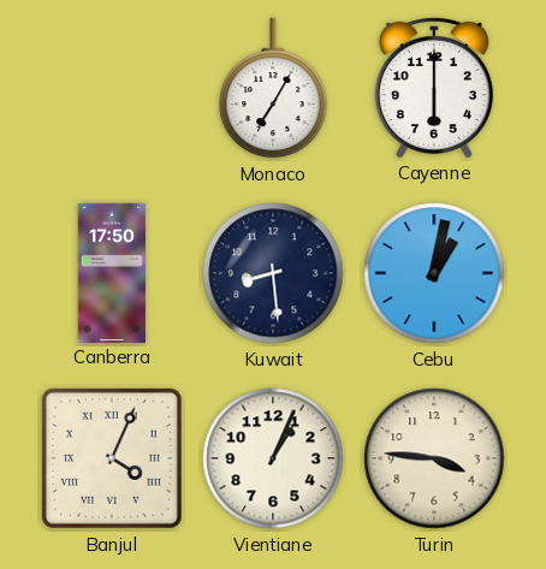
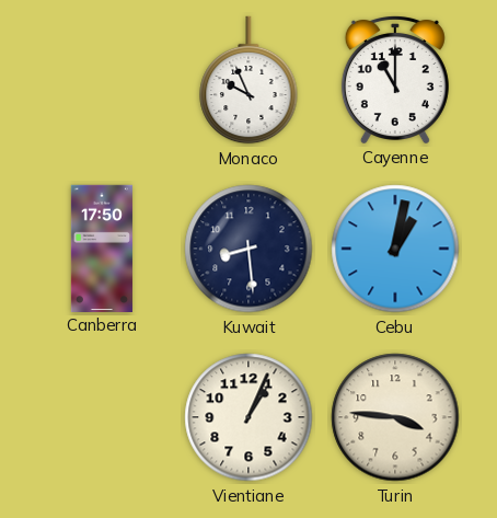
Monaco: 7:05 -> 9:56
Cayenne: 6:00 -> 11:00
Banjul: 4:04 -> none
